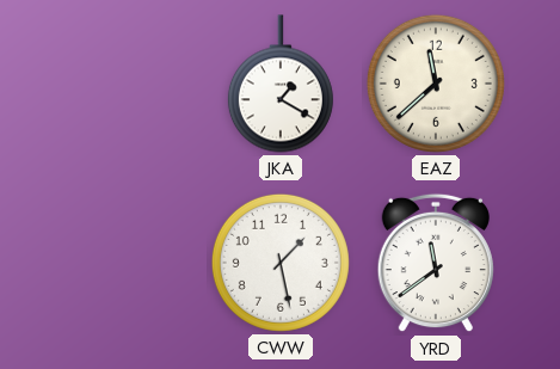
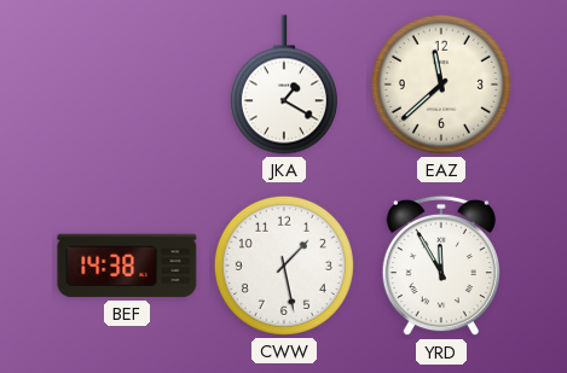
BEF: none -> 14:38
YRD: 11:39 -> 11:55
